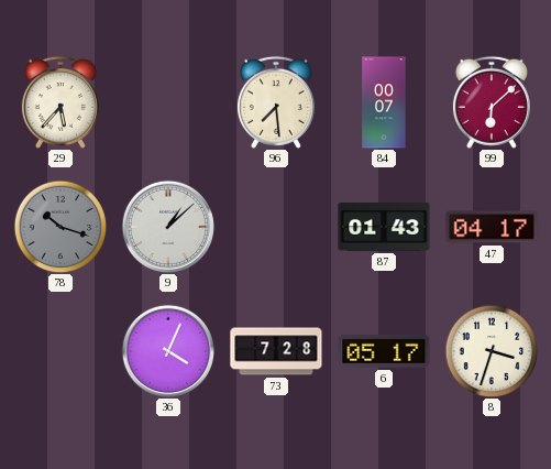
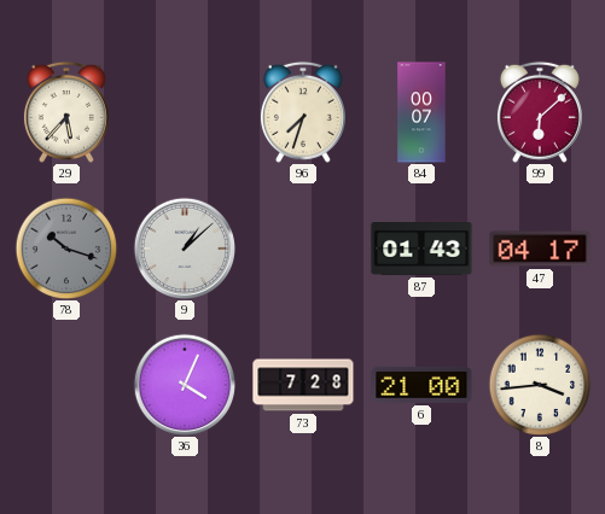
96: 7:29 -> 7:33
6: 05:17 -> 21:00
8: 3:33 -> 3:44
